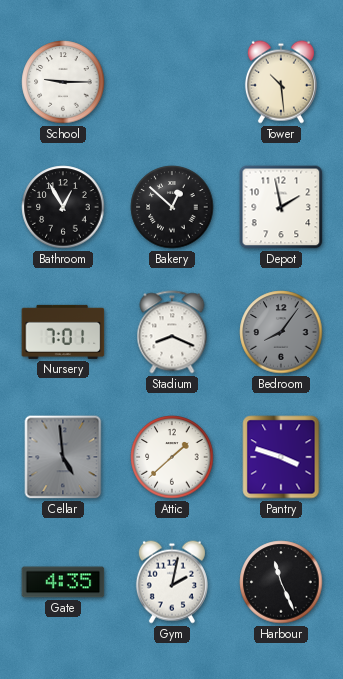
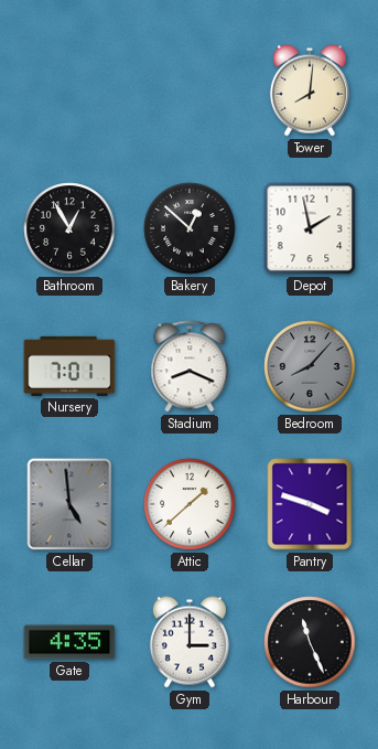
School: 9:15 -> none
Tower: 10:29 -> 8:01
Bedroom: 8:06 -> 8:07
Gym: 2:02 -> 3:00
